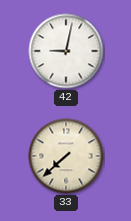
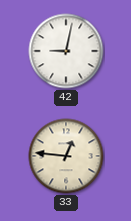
33: 7:38 -> 12:46
